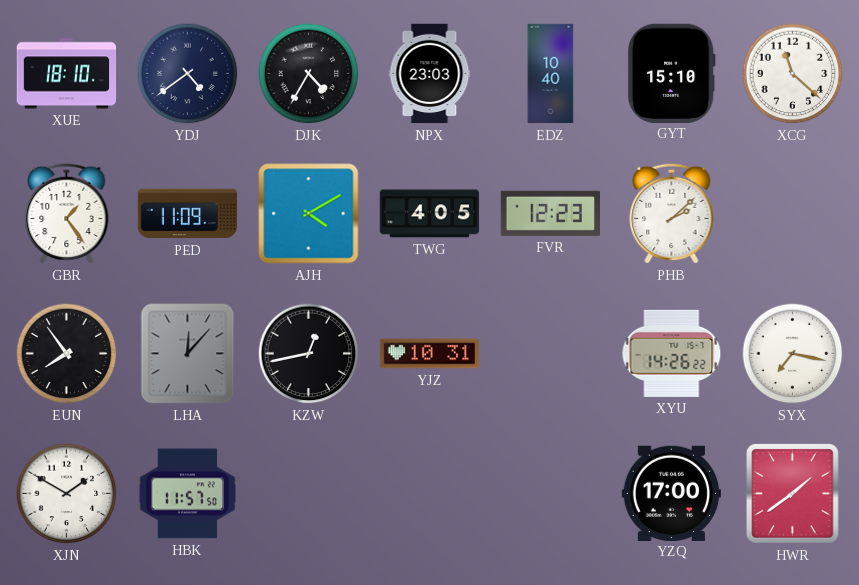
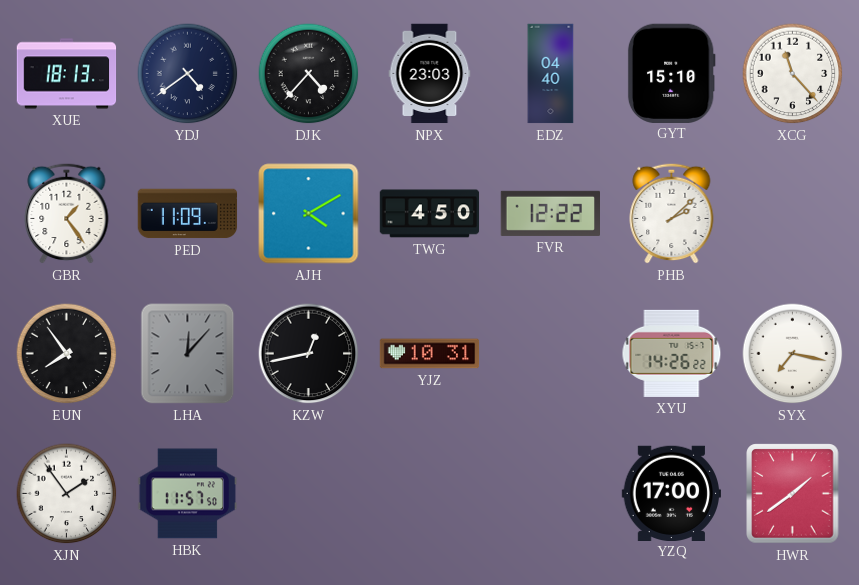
XUE: 18:10 -> 18:13
DJK: 4:35 -> 4:37
EDZ: 10:40 -> 04:40
XCG: 11:22 -> 11:23
TWG: 4:05 -> 4:50
FVR: 12:23 -> 12:22
XJN: 1:50 -> 1:54
